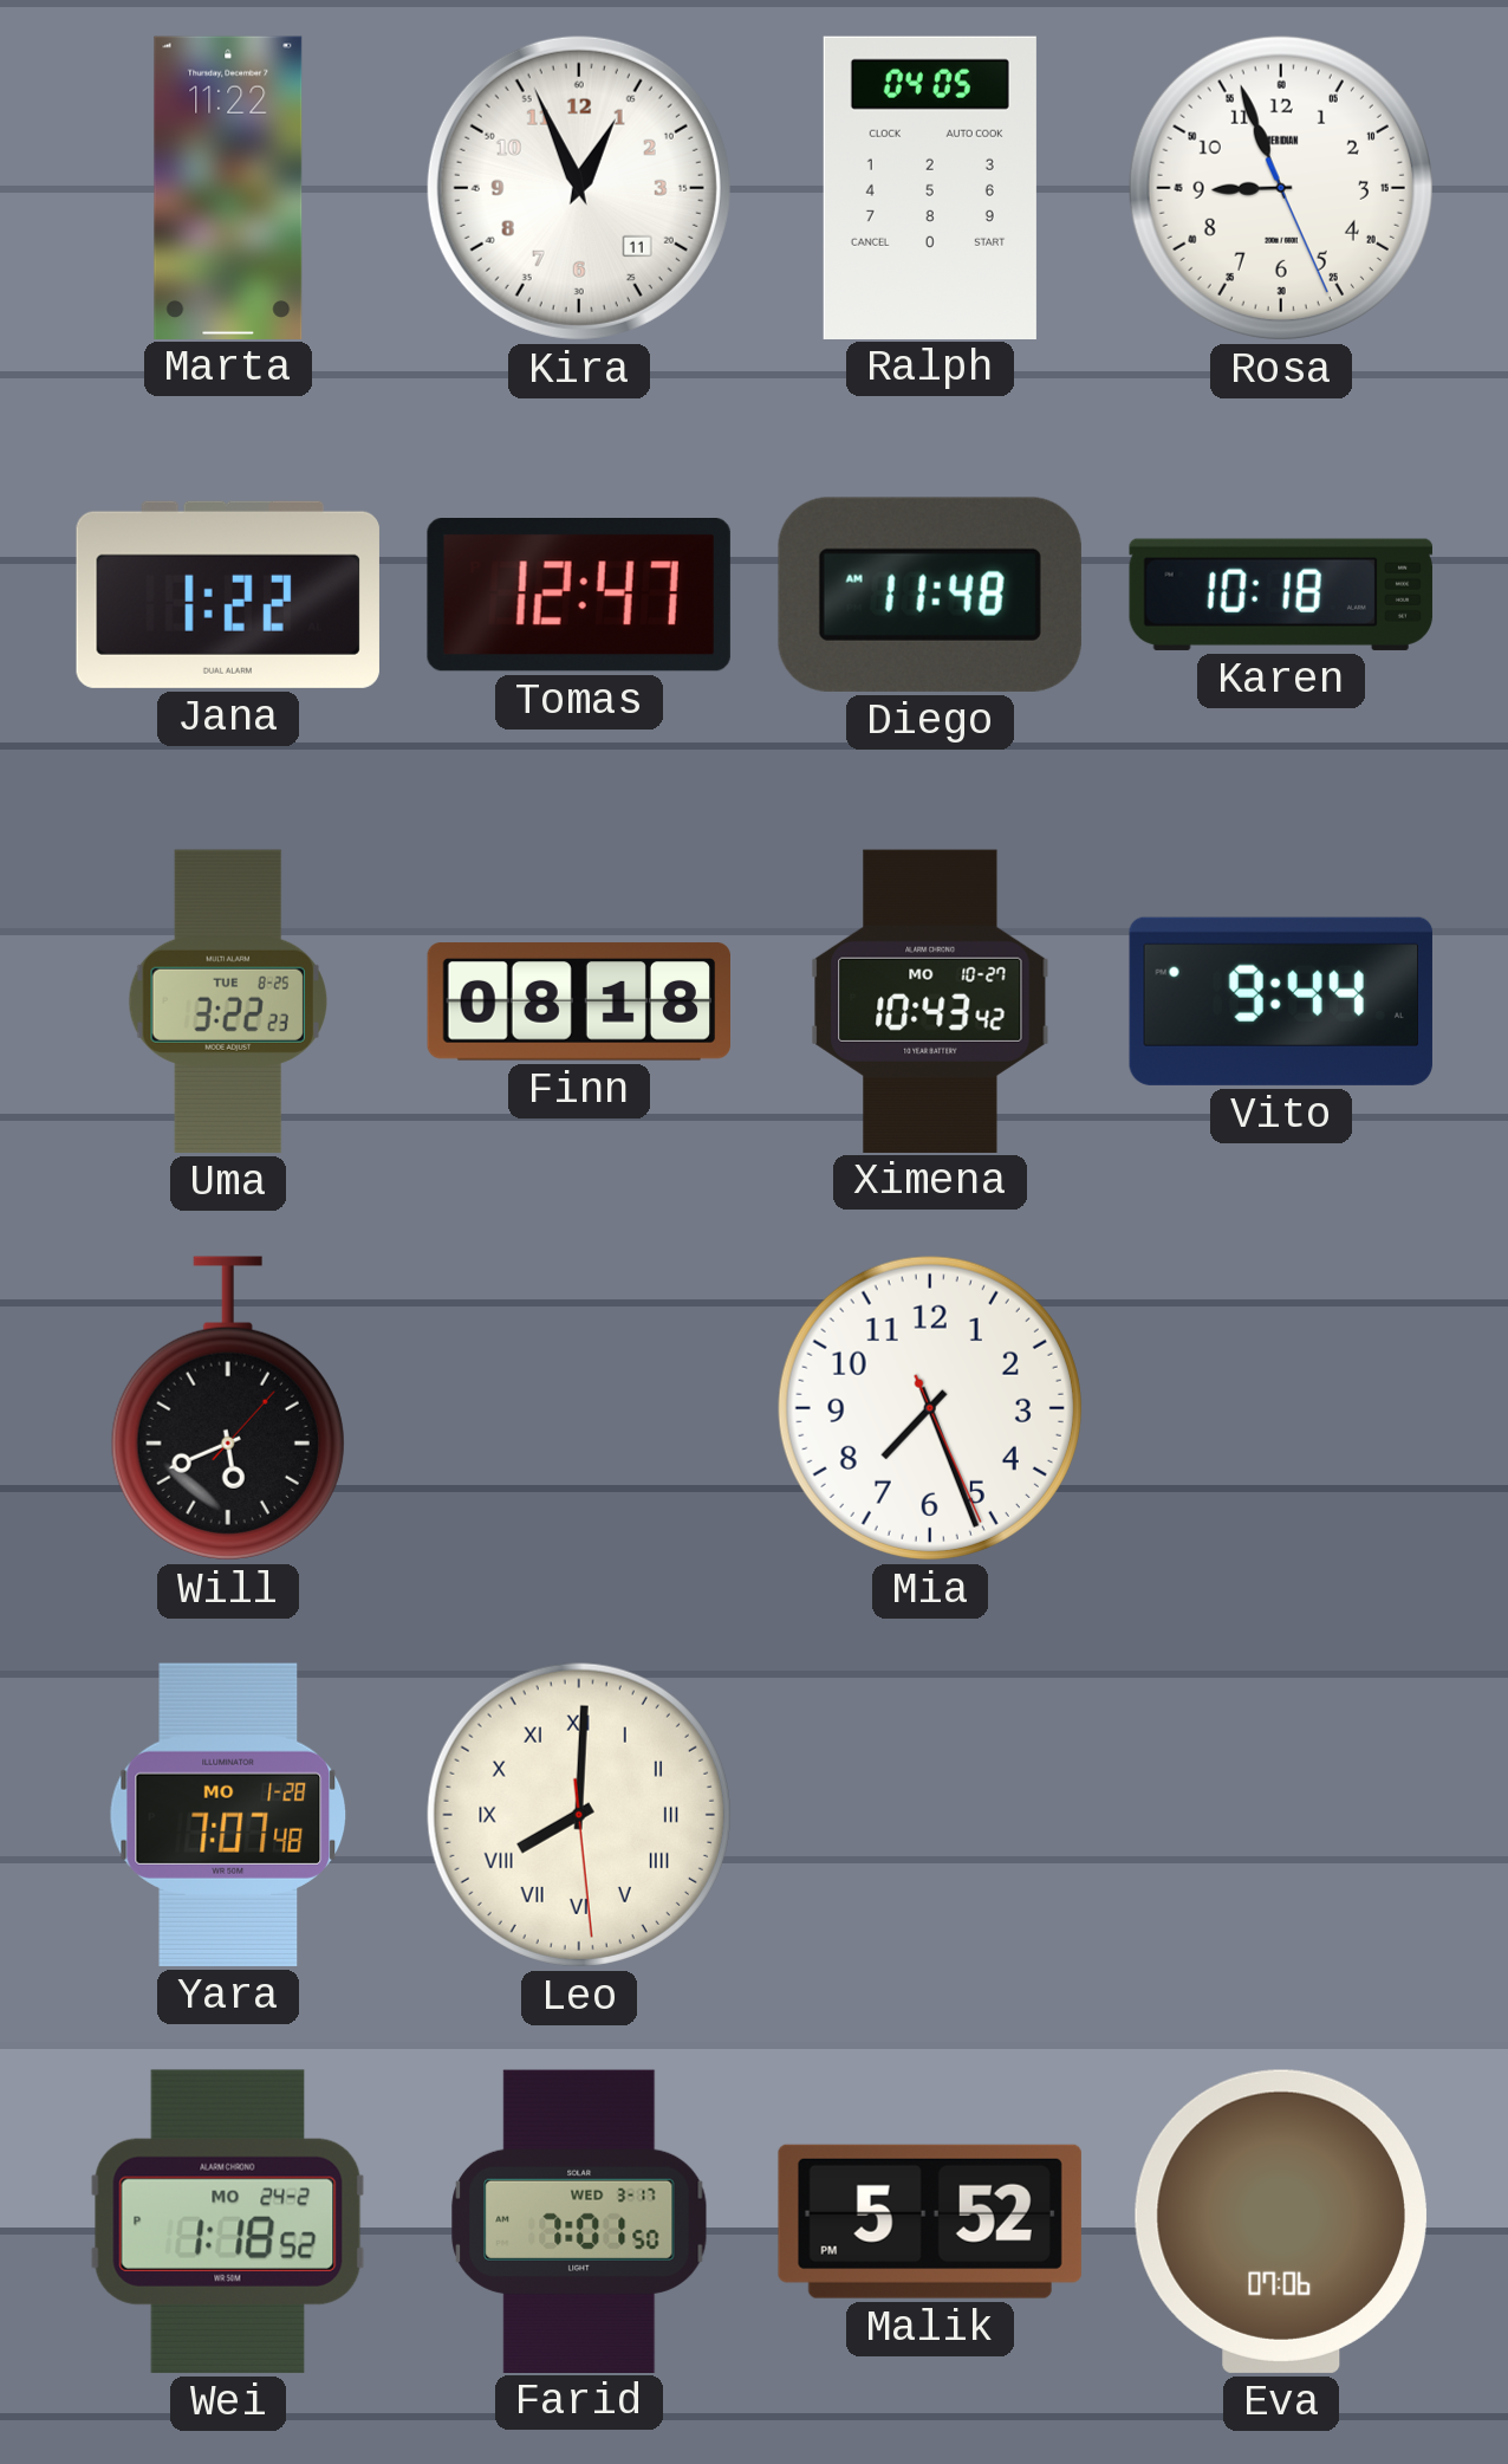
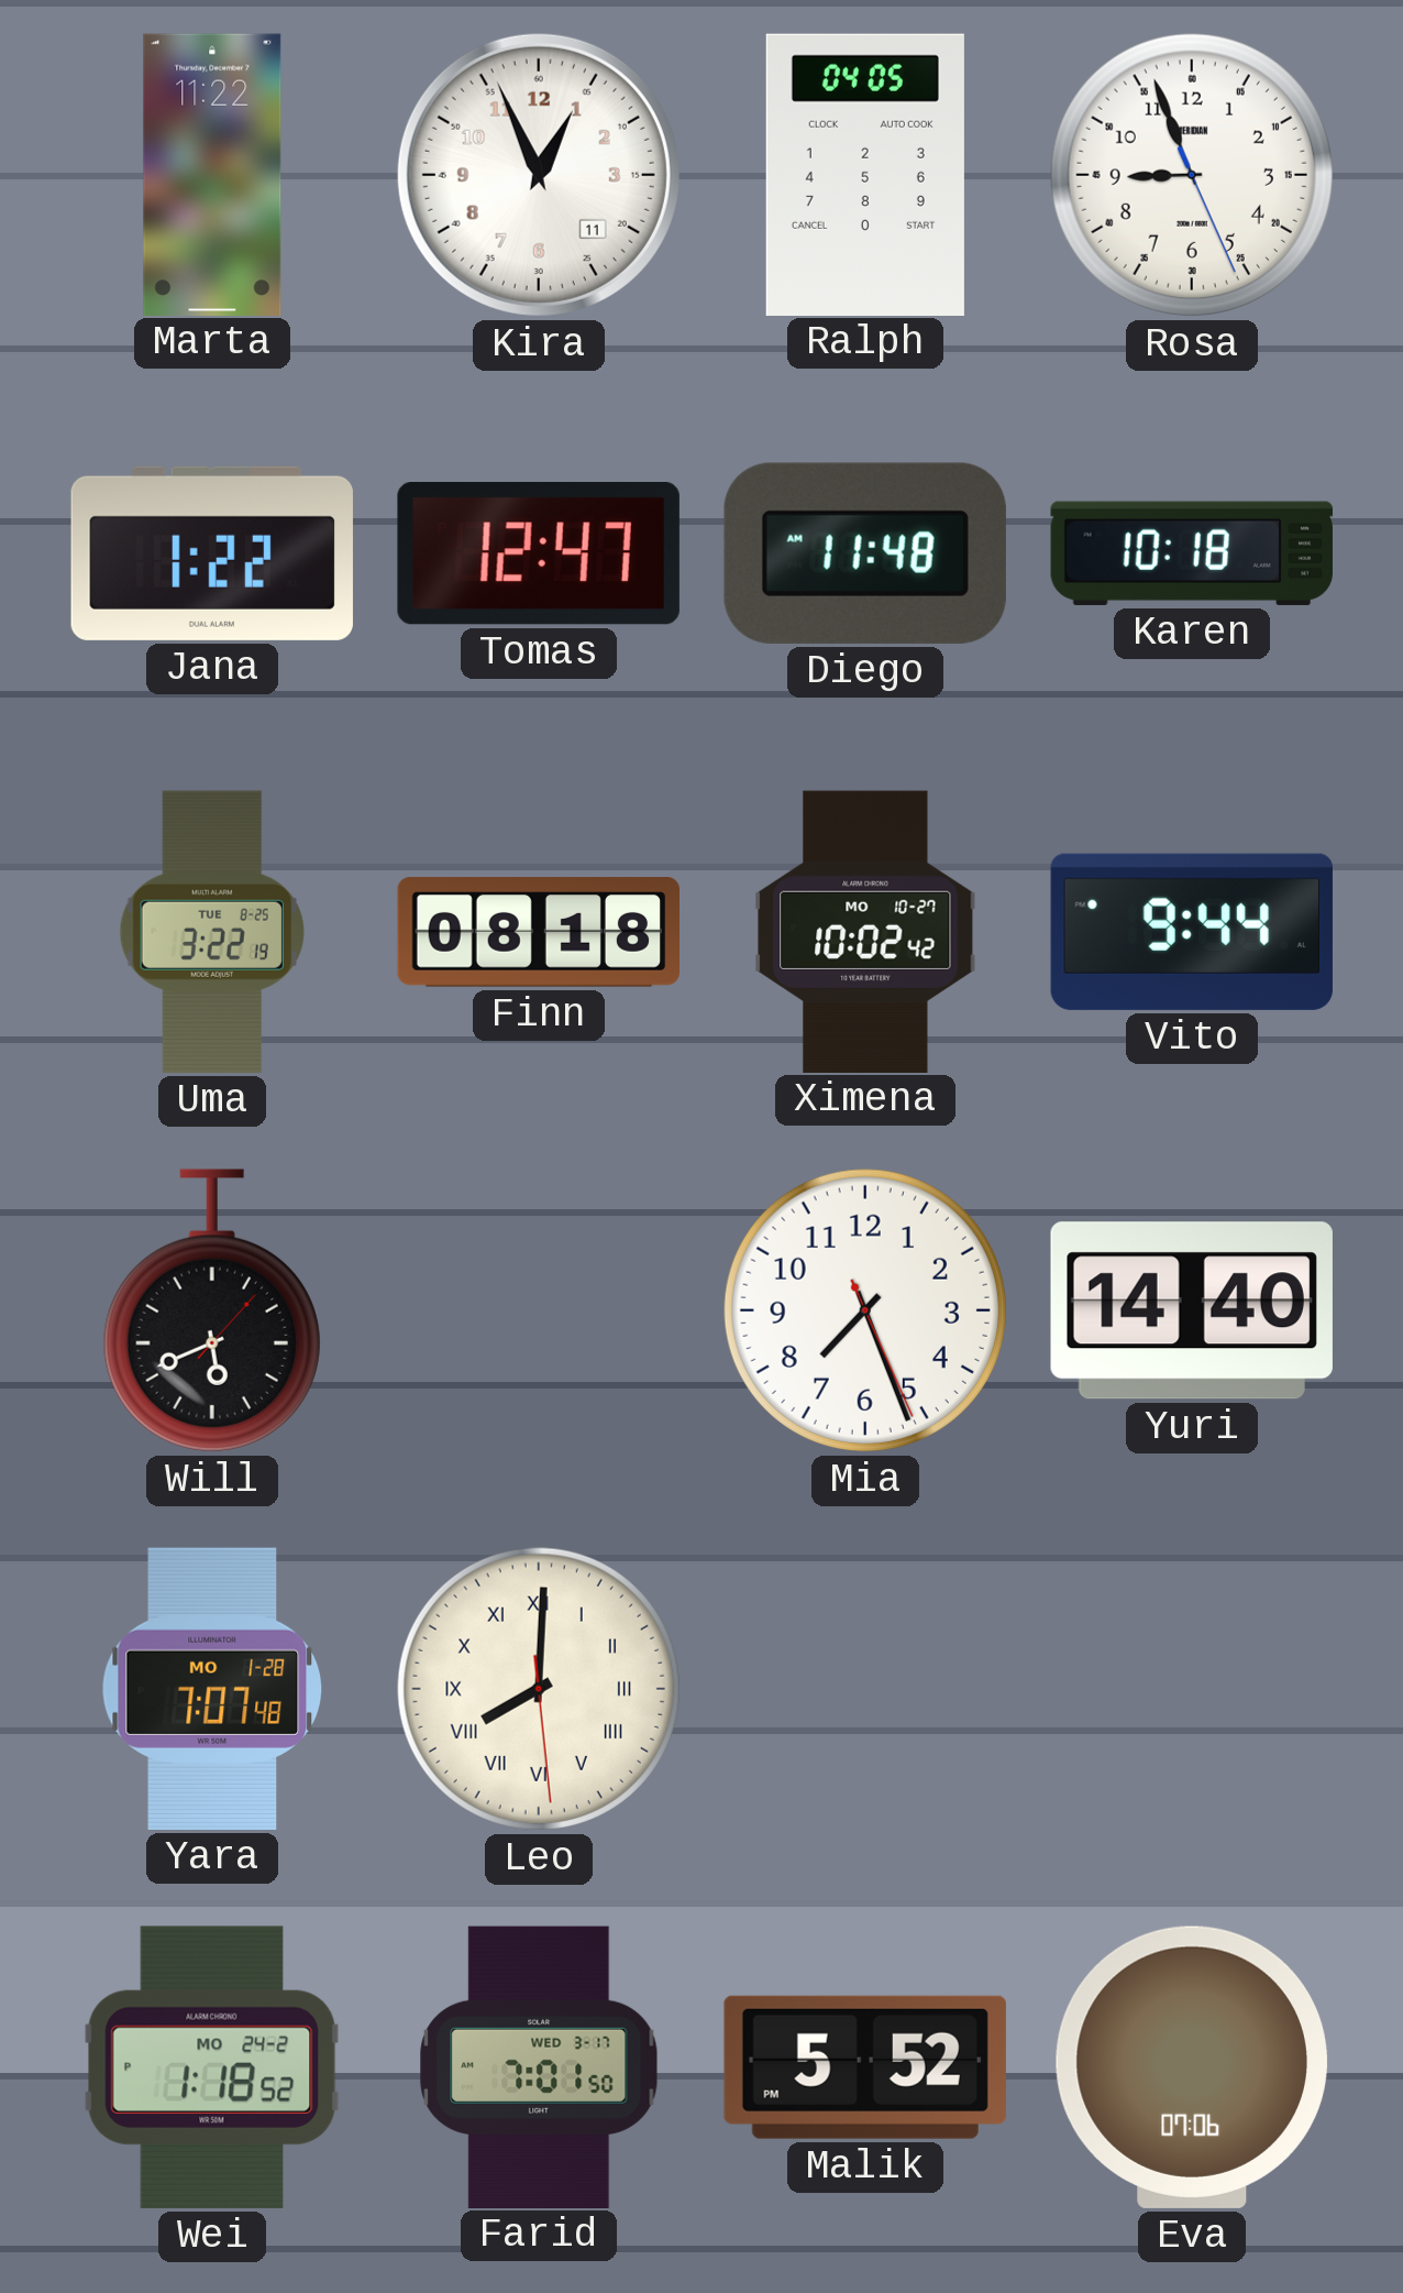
Uma: 3:22:23 -> 3:22:19
Ximena: 10:43 -> 10:02
Yuri: none -> 14:40
